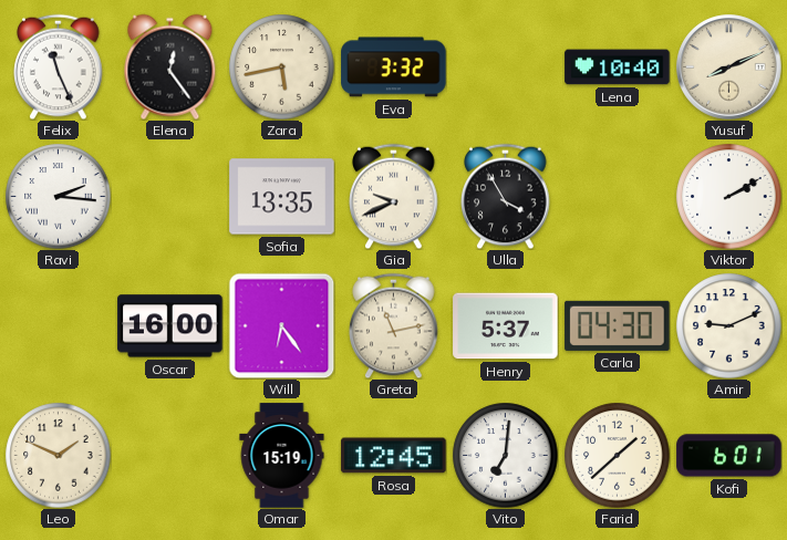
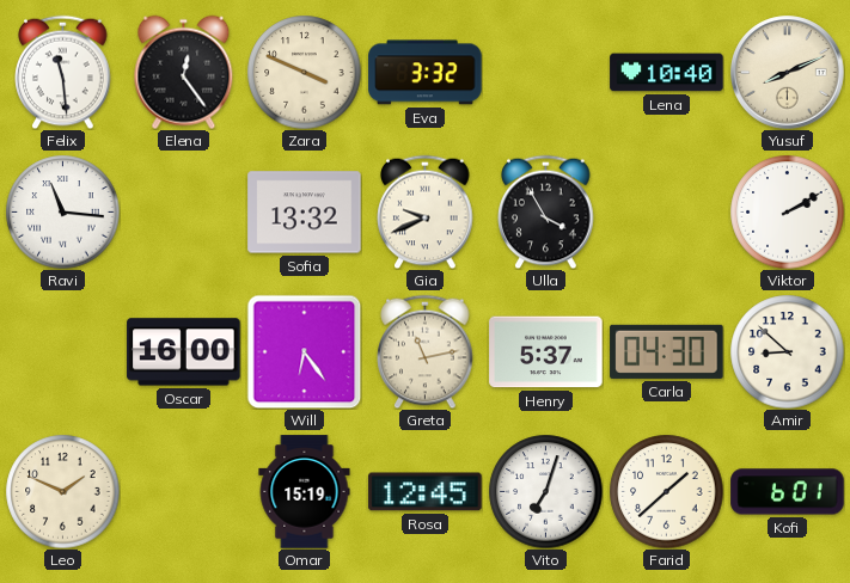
Felix: 11:26 -> 11:29
Zara: 5:43 -> 3:49
Ravi: 2:16 -> 11:16
Sofia: 13:35 -> 13:32
Amir: 9:11 -> 8:52
Vito: 7:01 -> 7:03
